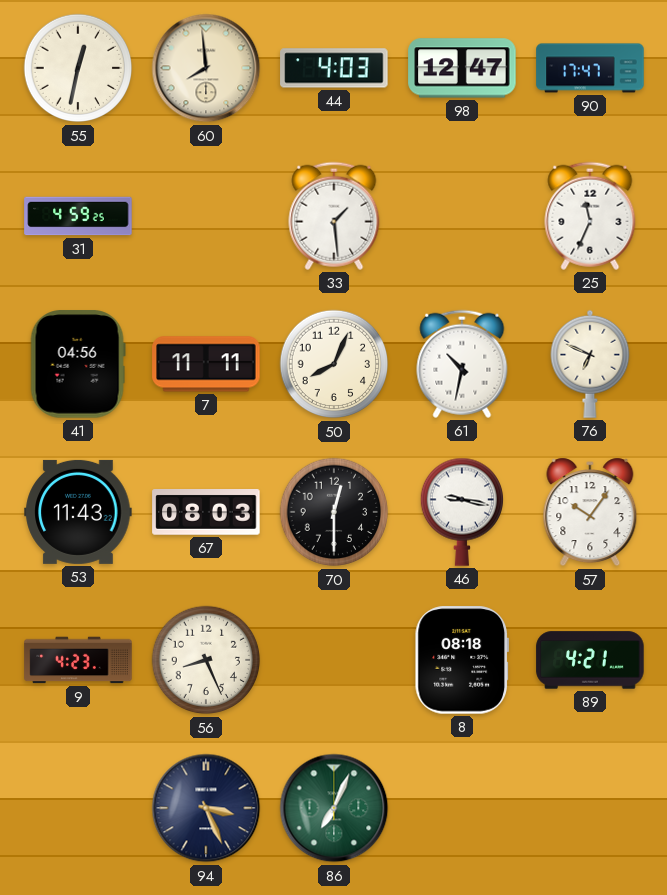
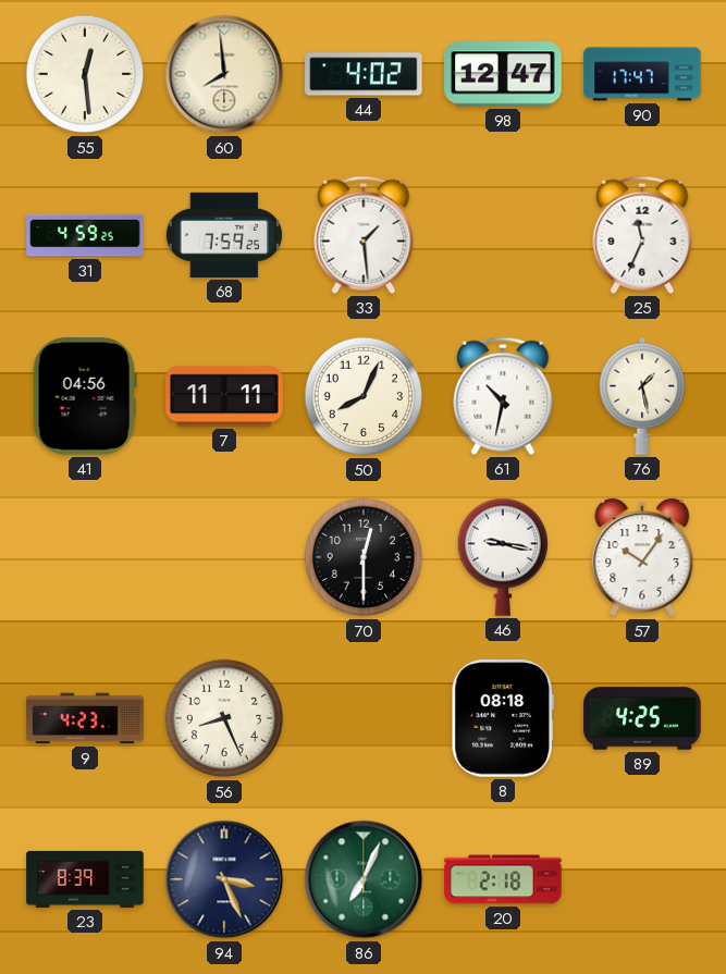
55: 12:32 -> 12:29
44: 4:03 -> 4:02
68: none -> 7:59
76: 6:49 -> 1:28
53: 11:43 -> none
67: 08:03 -> none
89: 4:21 -> 4:25
23: none -> 8:39
20: none -> 2:18
